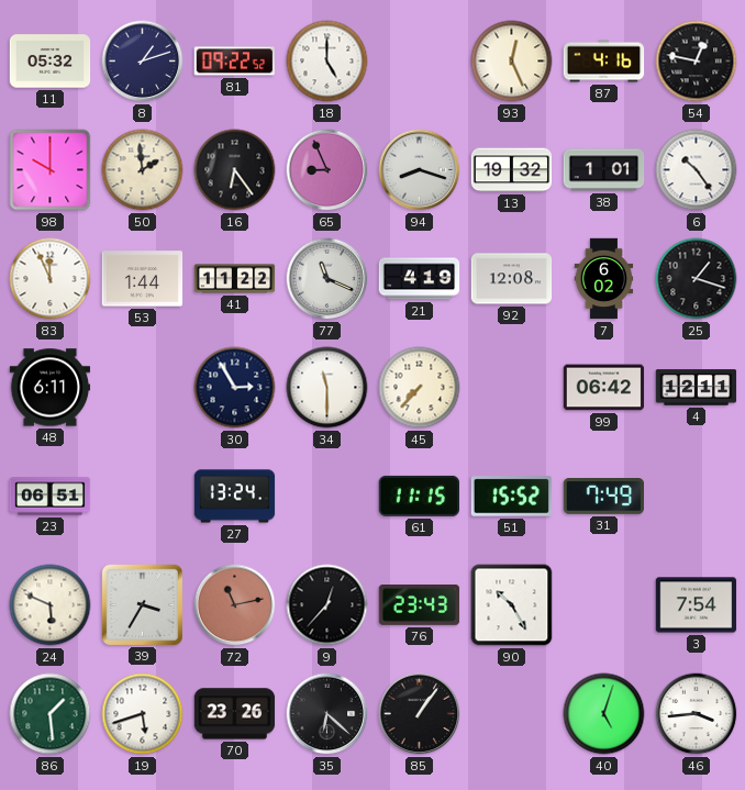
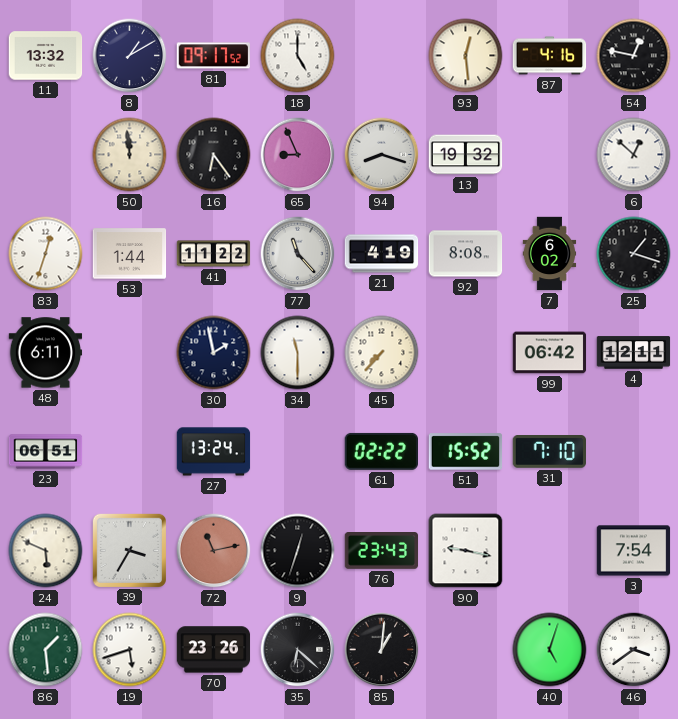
11: 05:32 -> 13:32
8: 1:12 -> 1:10
81: 09:22 -> 09:17
93: 12:26 -> 12:29
98: 10:00 -> none
50: 1:59 -> 11:59
38: 1:01 -> none
6: 10:24 -> 12:52
83: 11:56 -> 12:33
77: 11:19 -> 11:23
92: 12:08 -> 8:08
30: 2:55 -> 1:58
61: 11:15 -> 02:22
31: 7:49 -> 7:10
9: 12:37 -> 12:33
90: 10:25 -> 9:17
85: 1:06 -> 1:01
46: 3:44 -> 3:39
